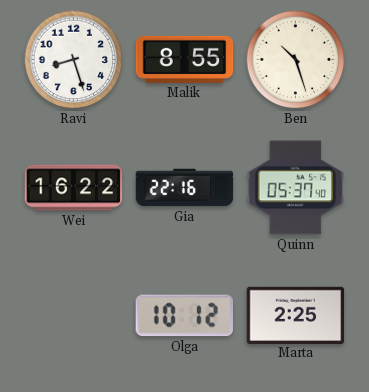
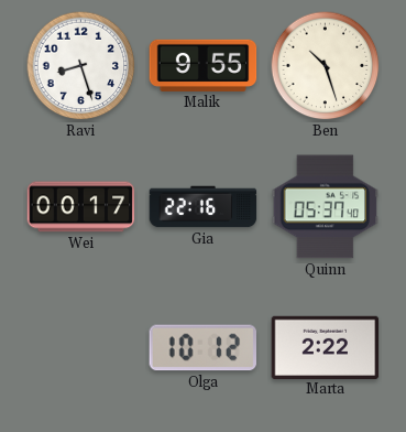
Malik: 8:55 -> 9:55
Wei: 16:22 -> 00:17
Marta: 2:25 -> 2:22
